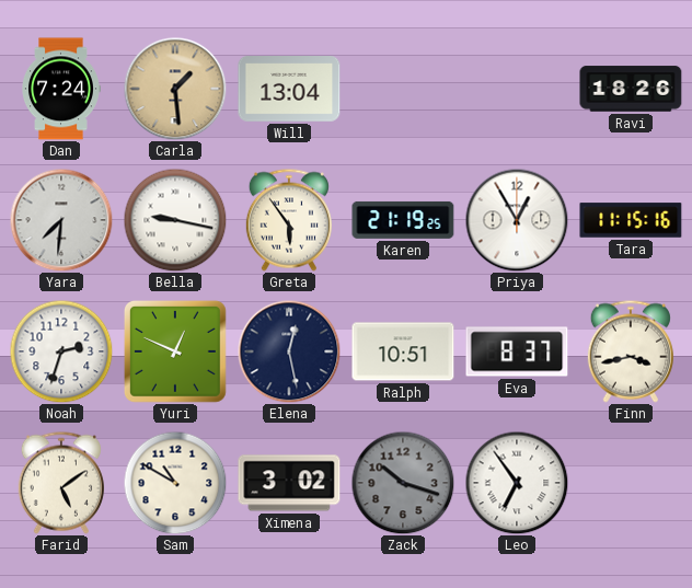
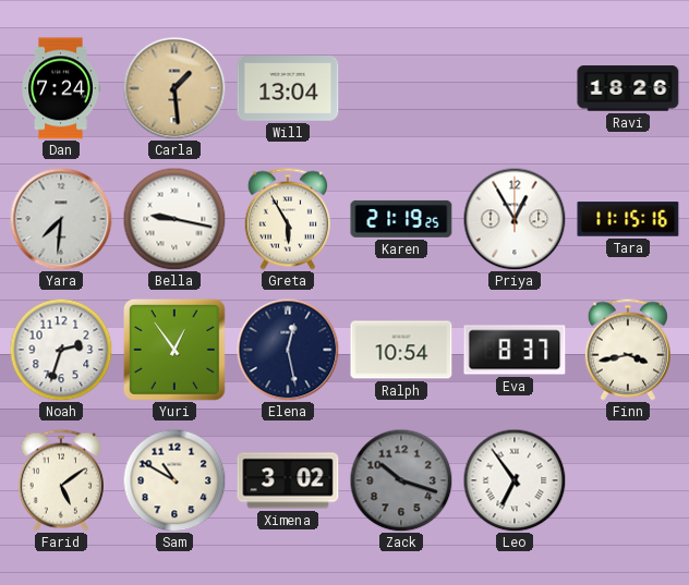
Greta: 5:54 -> 5:55
Yuri: 12:49 -> 12:54
Ralph: 10:51 -> 10:54
